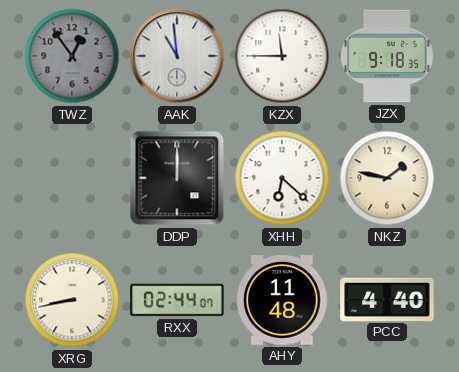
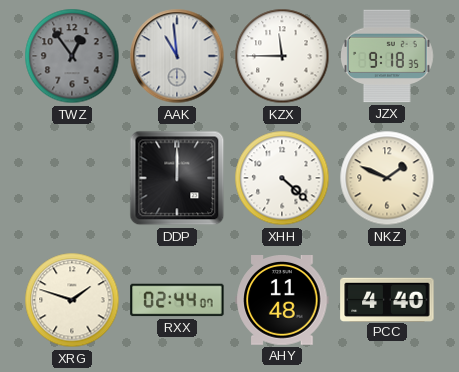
XHH: 6:22 -> 4:22
NKZ: 1:47 -> 1:49
XRG: 8:43 -> 1:48
